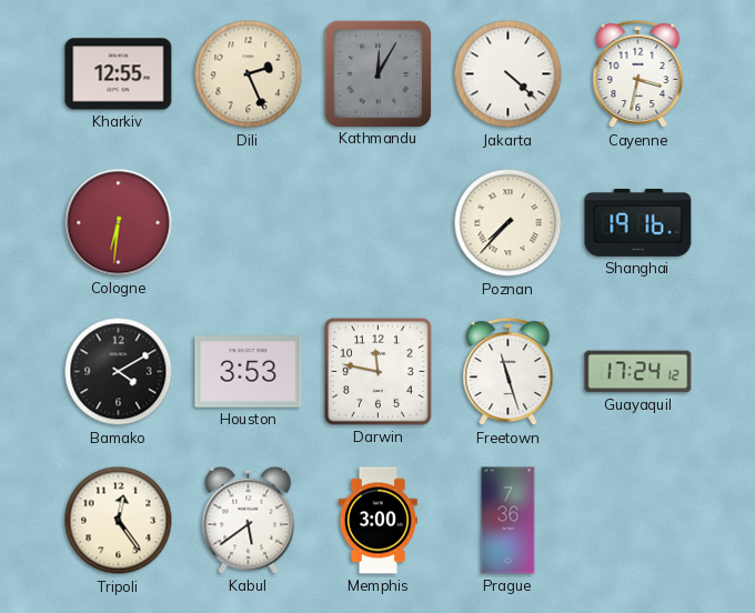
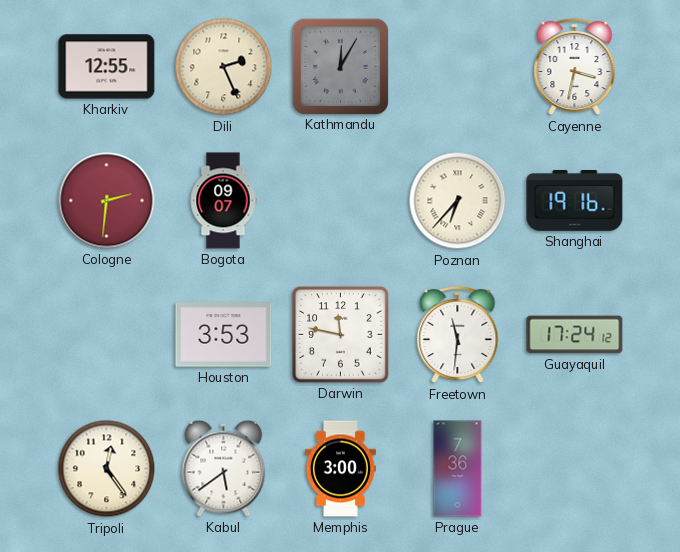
Jakarta: 4:22 -> none
Cologne: 6:31 -> 2:31
Bogota: none -> 09:07
Poznan: 7:37 -> 6:37
Bamako: 4:10 -> none
Freetown: 11:27 -> 11:31
